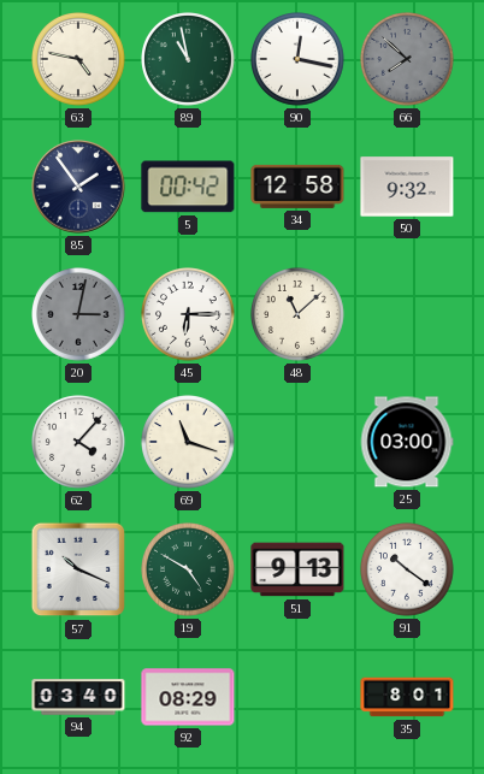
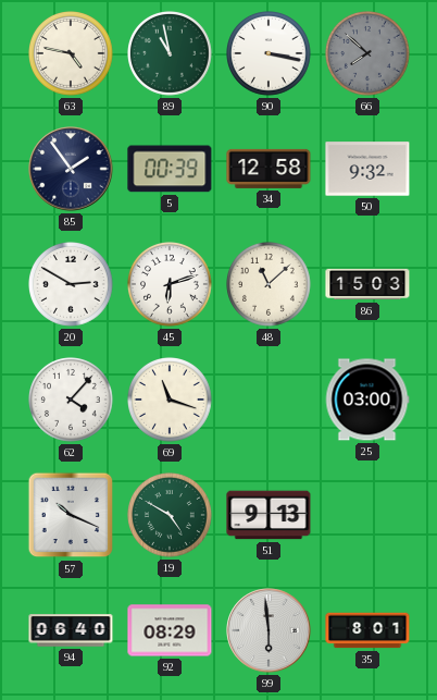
90: 12:17 -> 3:17
5: 00:42 -> 00:39
20: 3:02 -> 2:50
20 dial: grey -> white
45: 6:15 -> 6:12
86: none -> 15:03
91: 10:21 -> none
94: 03:40 -> 06:40
99: none -> 5:59
